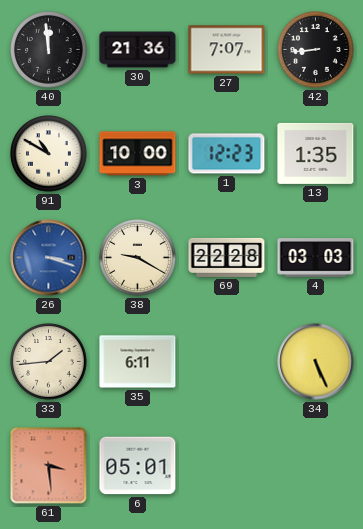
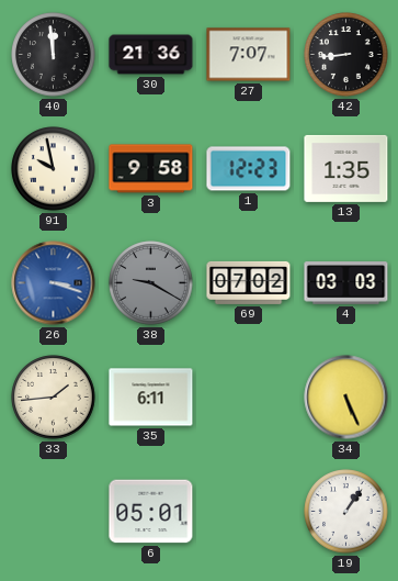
91: 10:50 -> 9:58
3: 10:00 -> 9:58
38 dial: cream -> grey
69: 22:28 -> 07:02
61: 3:29 -> none
19: none -> 1:06
